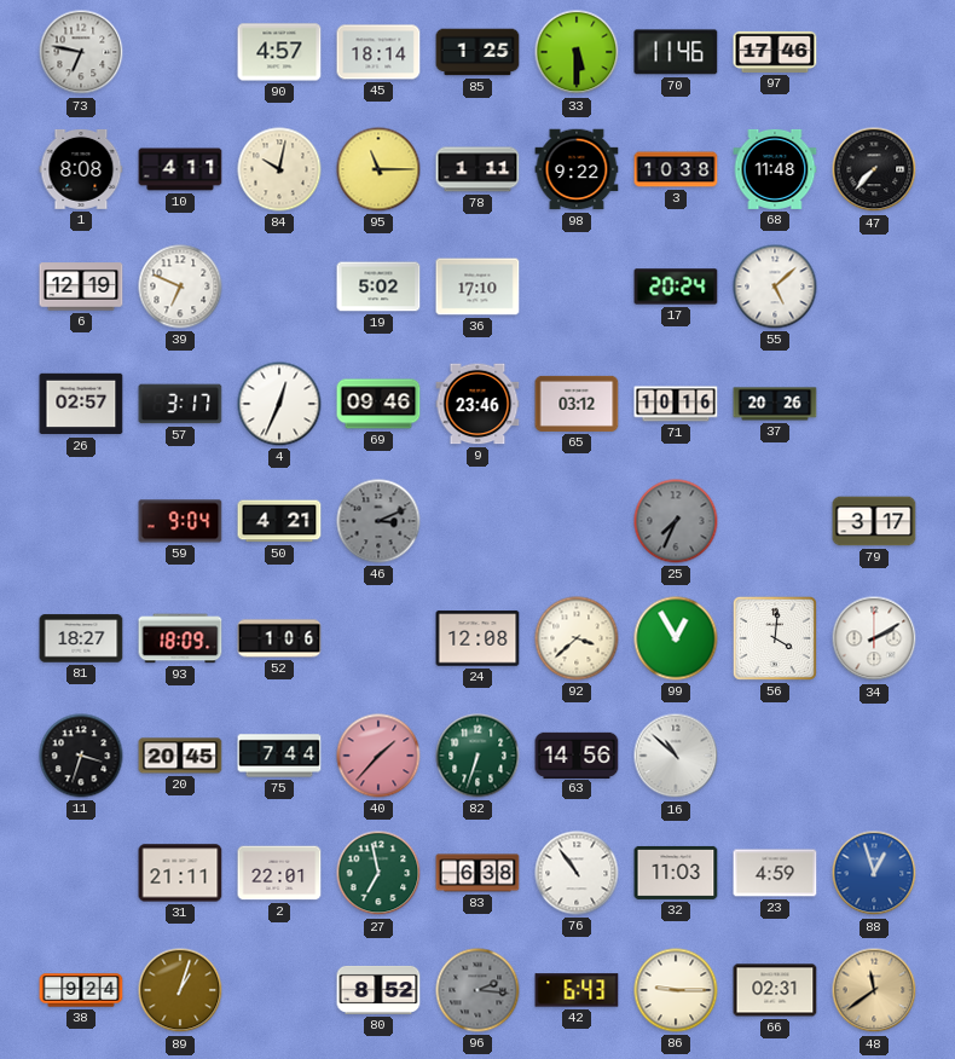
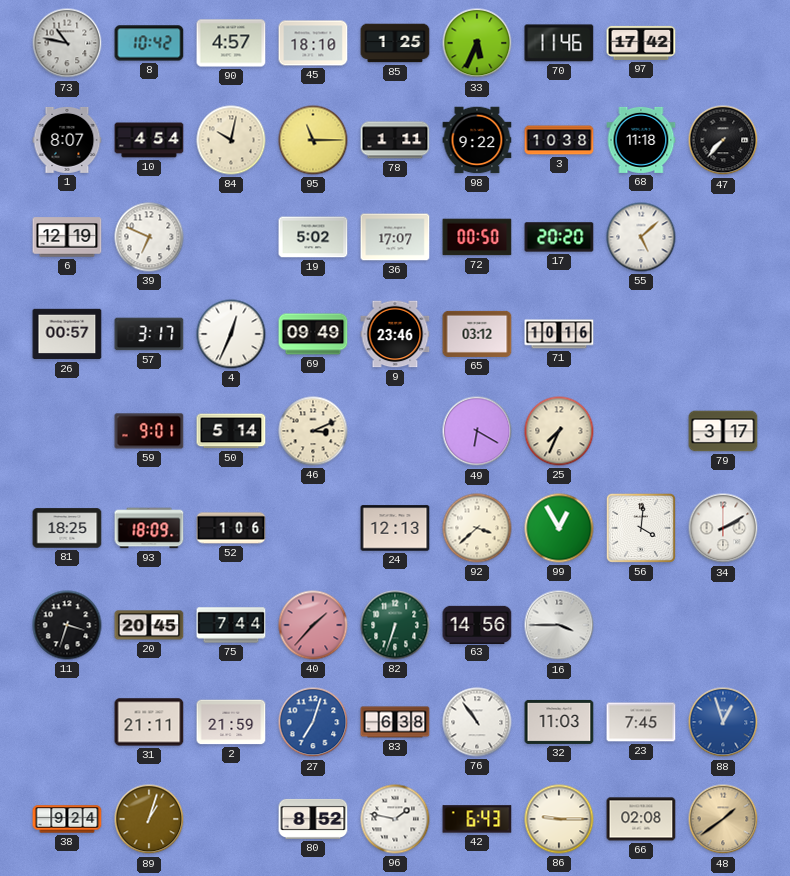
73: 6:47 -> 10:47
8: none -> 10:42
45: 18:14 -> 18:10
33: 5:30 -> 5:34
97: 17:46 -> 17:42
1: 8:08 -> 8:07
10: 4:11 -> 4:54
68: 11:48 -> 11:18
36: 17:10 -> 17:07
72: none -> 00:50
17: 20:24 -> 20:20
26: 02:57 -> 00:57
69: 09:46 -> 09:49
37: 20:26 -> none
59: 9:04 -> 9:01
50: 4:21 -> 5:14
46 dial: grey -> cream
49: none -> 6:20
25 dial: grey -> cream
81: 18:27 -> 18:25
24: 12:08 -> 12:13
16: 10:52 -> 3:45
2: 22:01 -> 21:59
27: 6:58 -> 7:03
27 dial: green -> blue
23: 4:59 -> 7:45
96: 2:16 -> 1:47
96 dial: grey -> white
66: 02:31 -> 02:08
48: 11:39 -> 1:39
